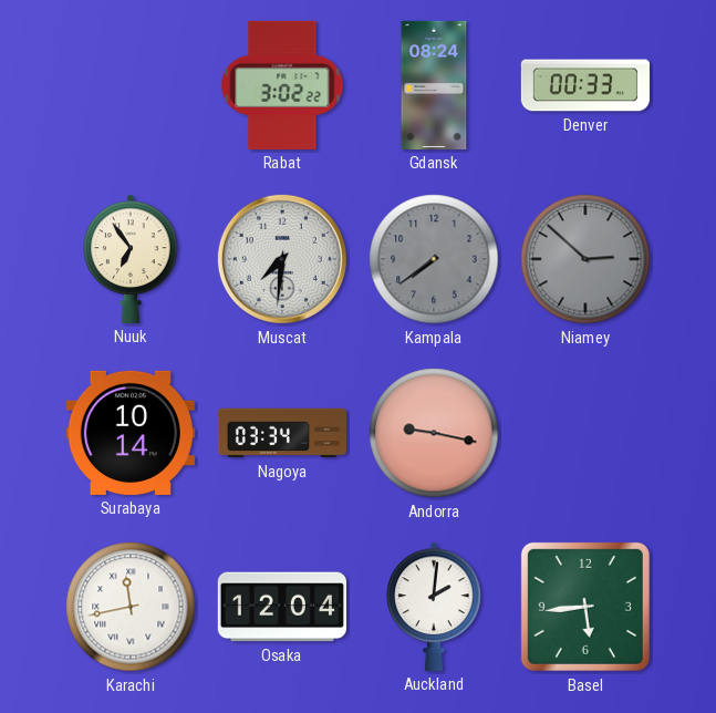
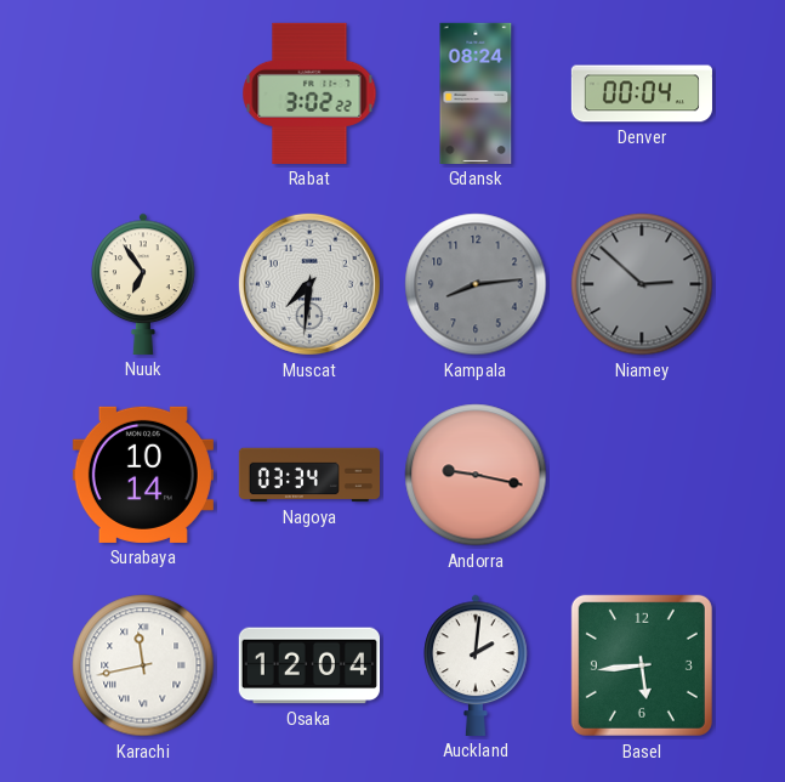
Denver: 00:33 -> 00:04
Kampala: 7:39 -> 8:14
